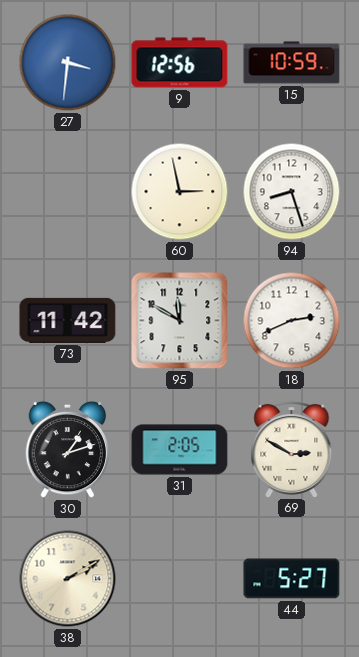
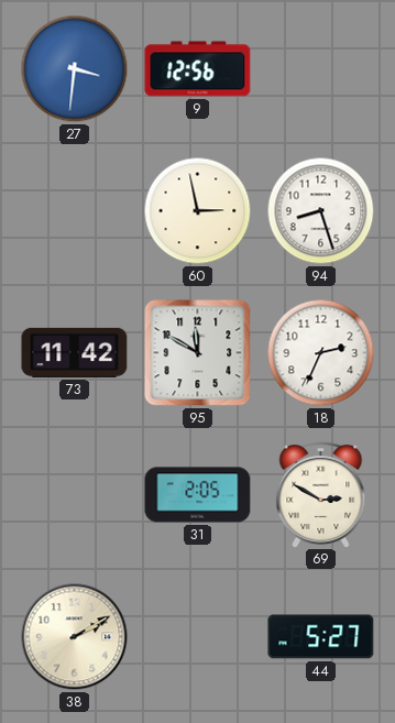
15: 10:59 -> none
18: 2:41 -> 2:34
30: 1:12 -> none
